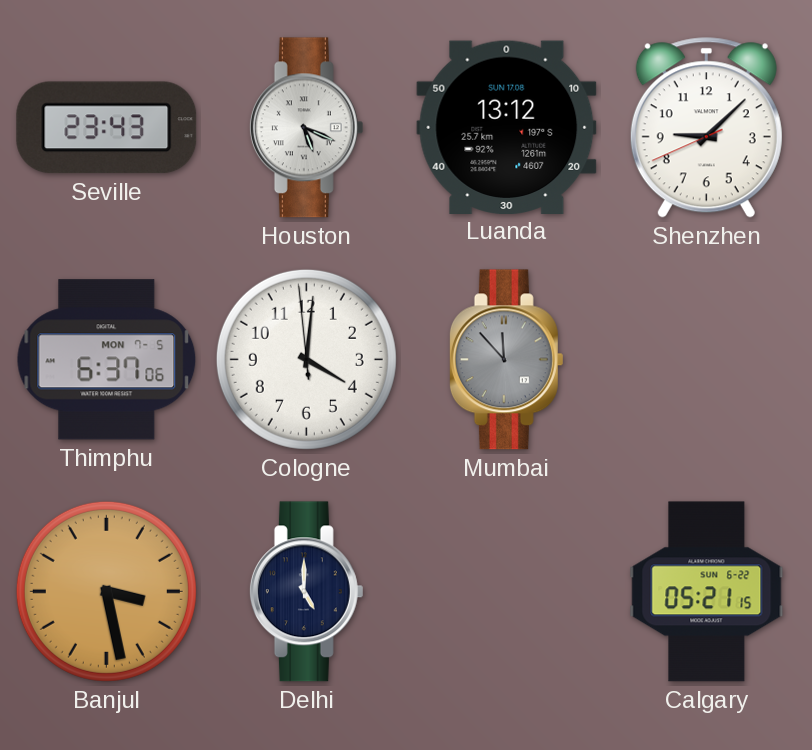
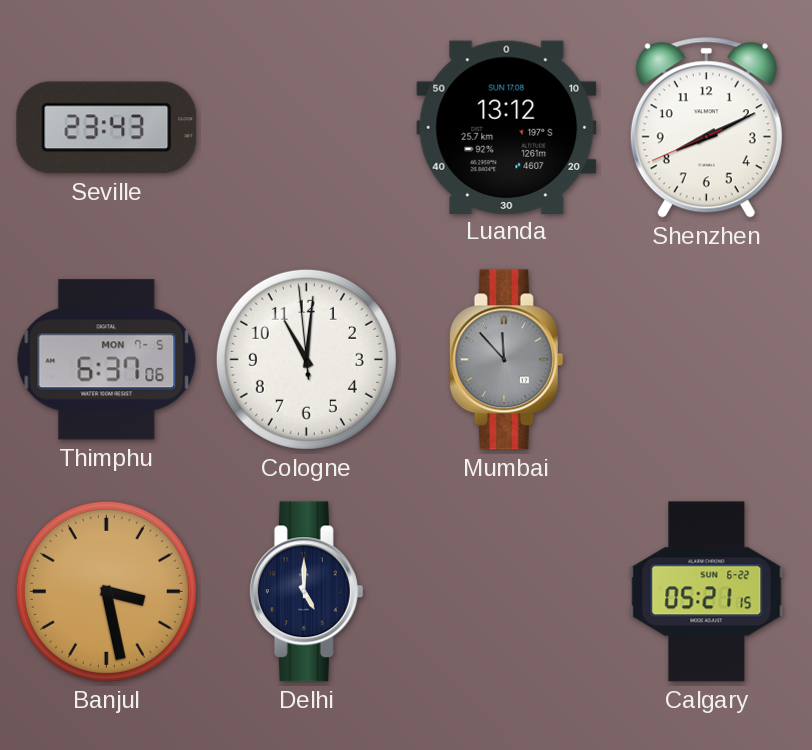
Houston: 5:19 -> none
Shenzhen: 9:07 -> 8:10
Cologne: 4:00 -> 11:00
